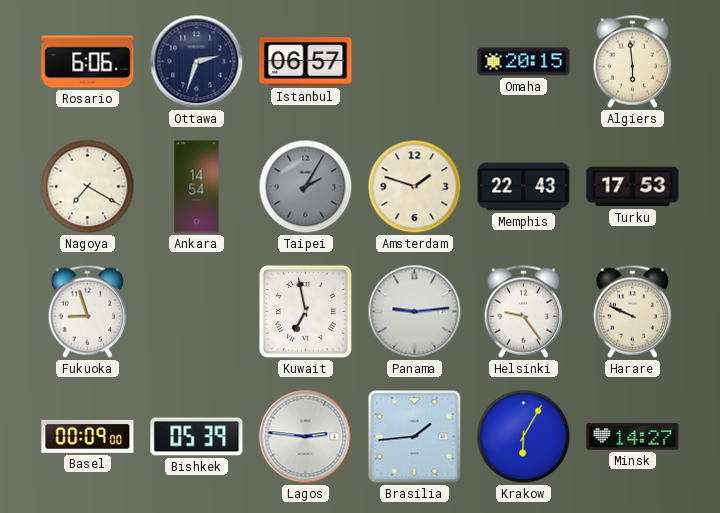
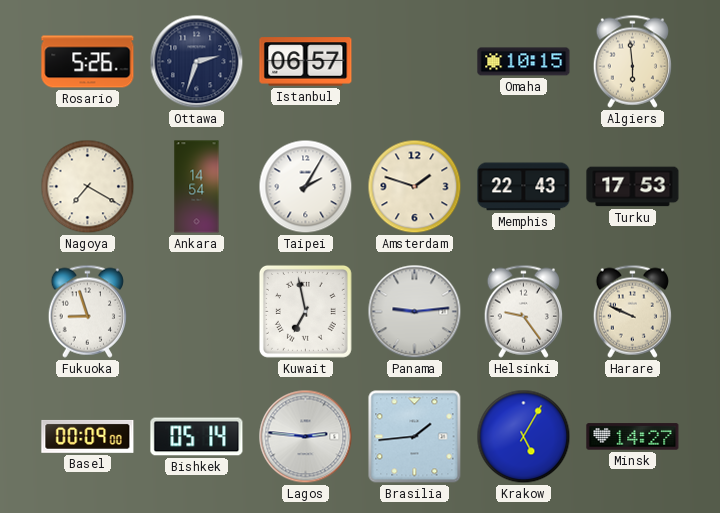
Rosario: 6:06 -> 5:26
Omaha: 20:15 -> 10:15
Taipei dial: grey -> white
Bishkek: 05:39 -> 05:14
Krakow: 6:05 -> 5:05
